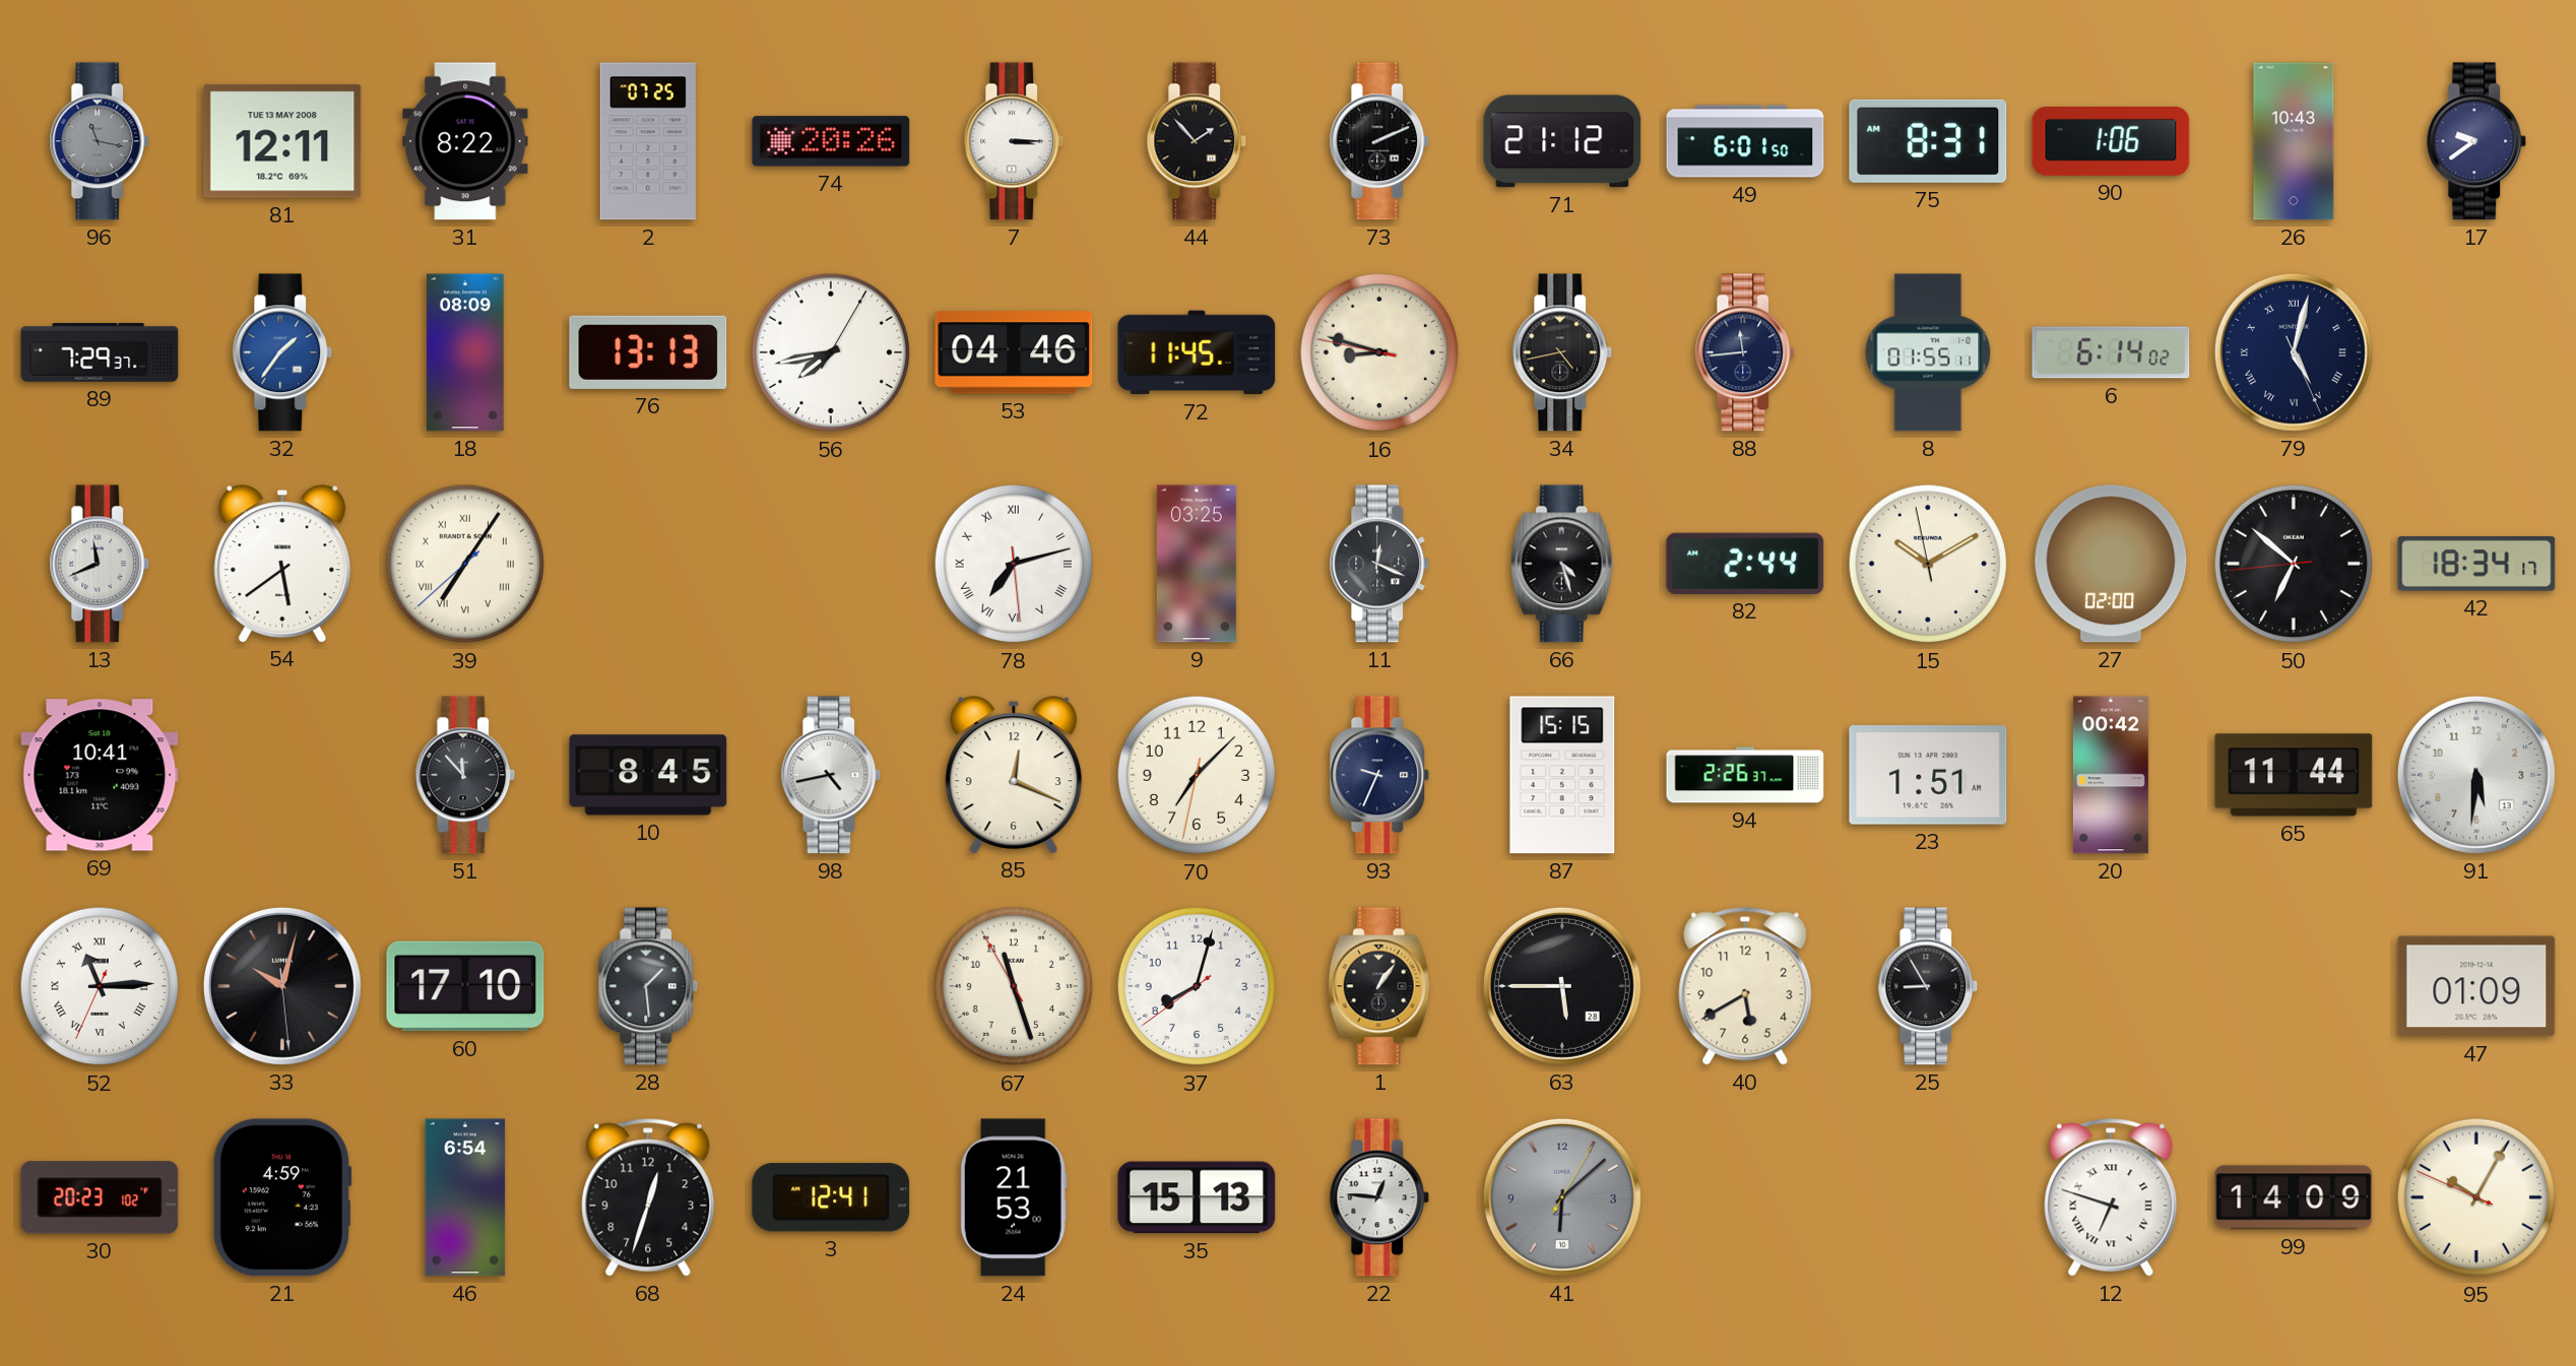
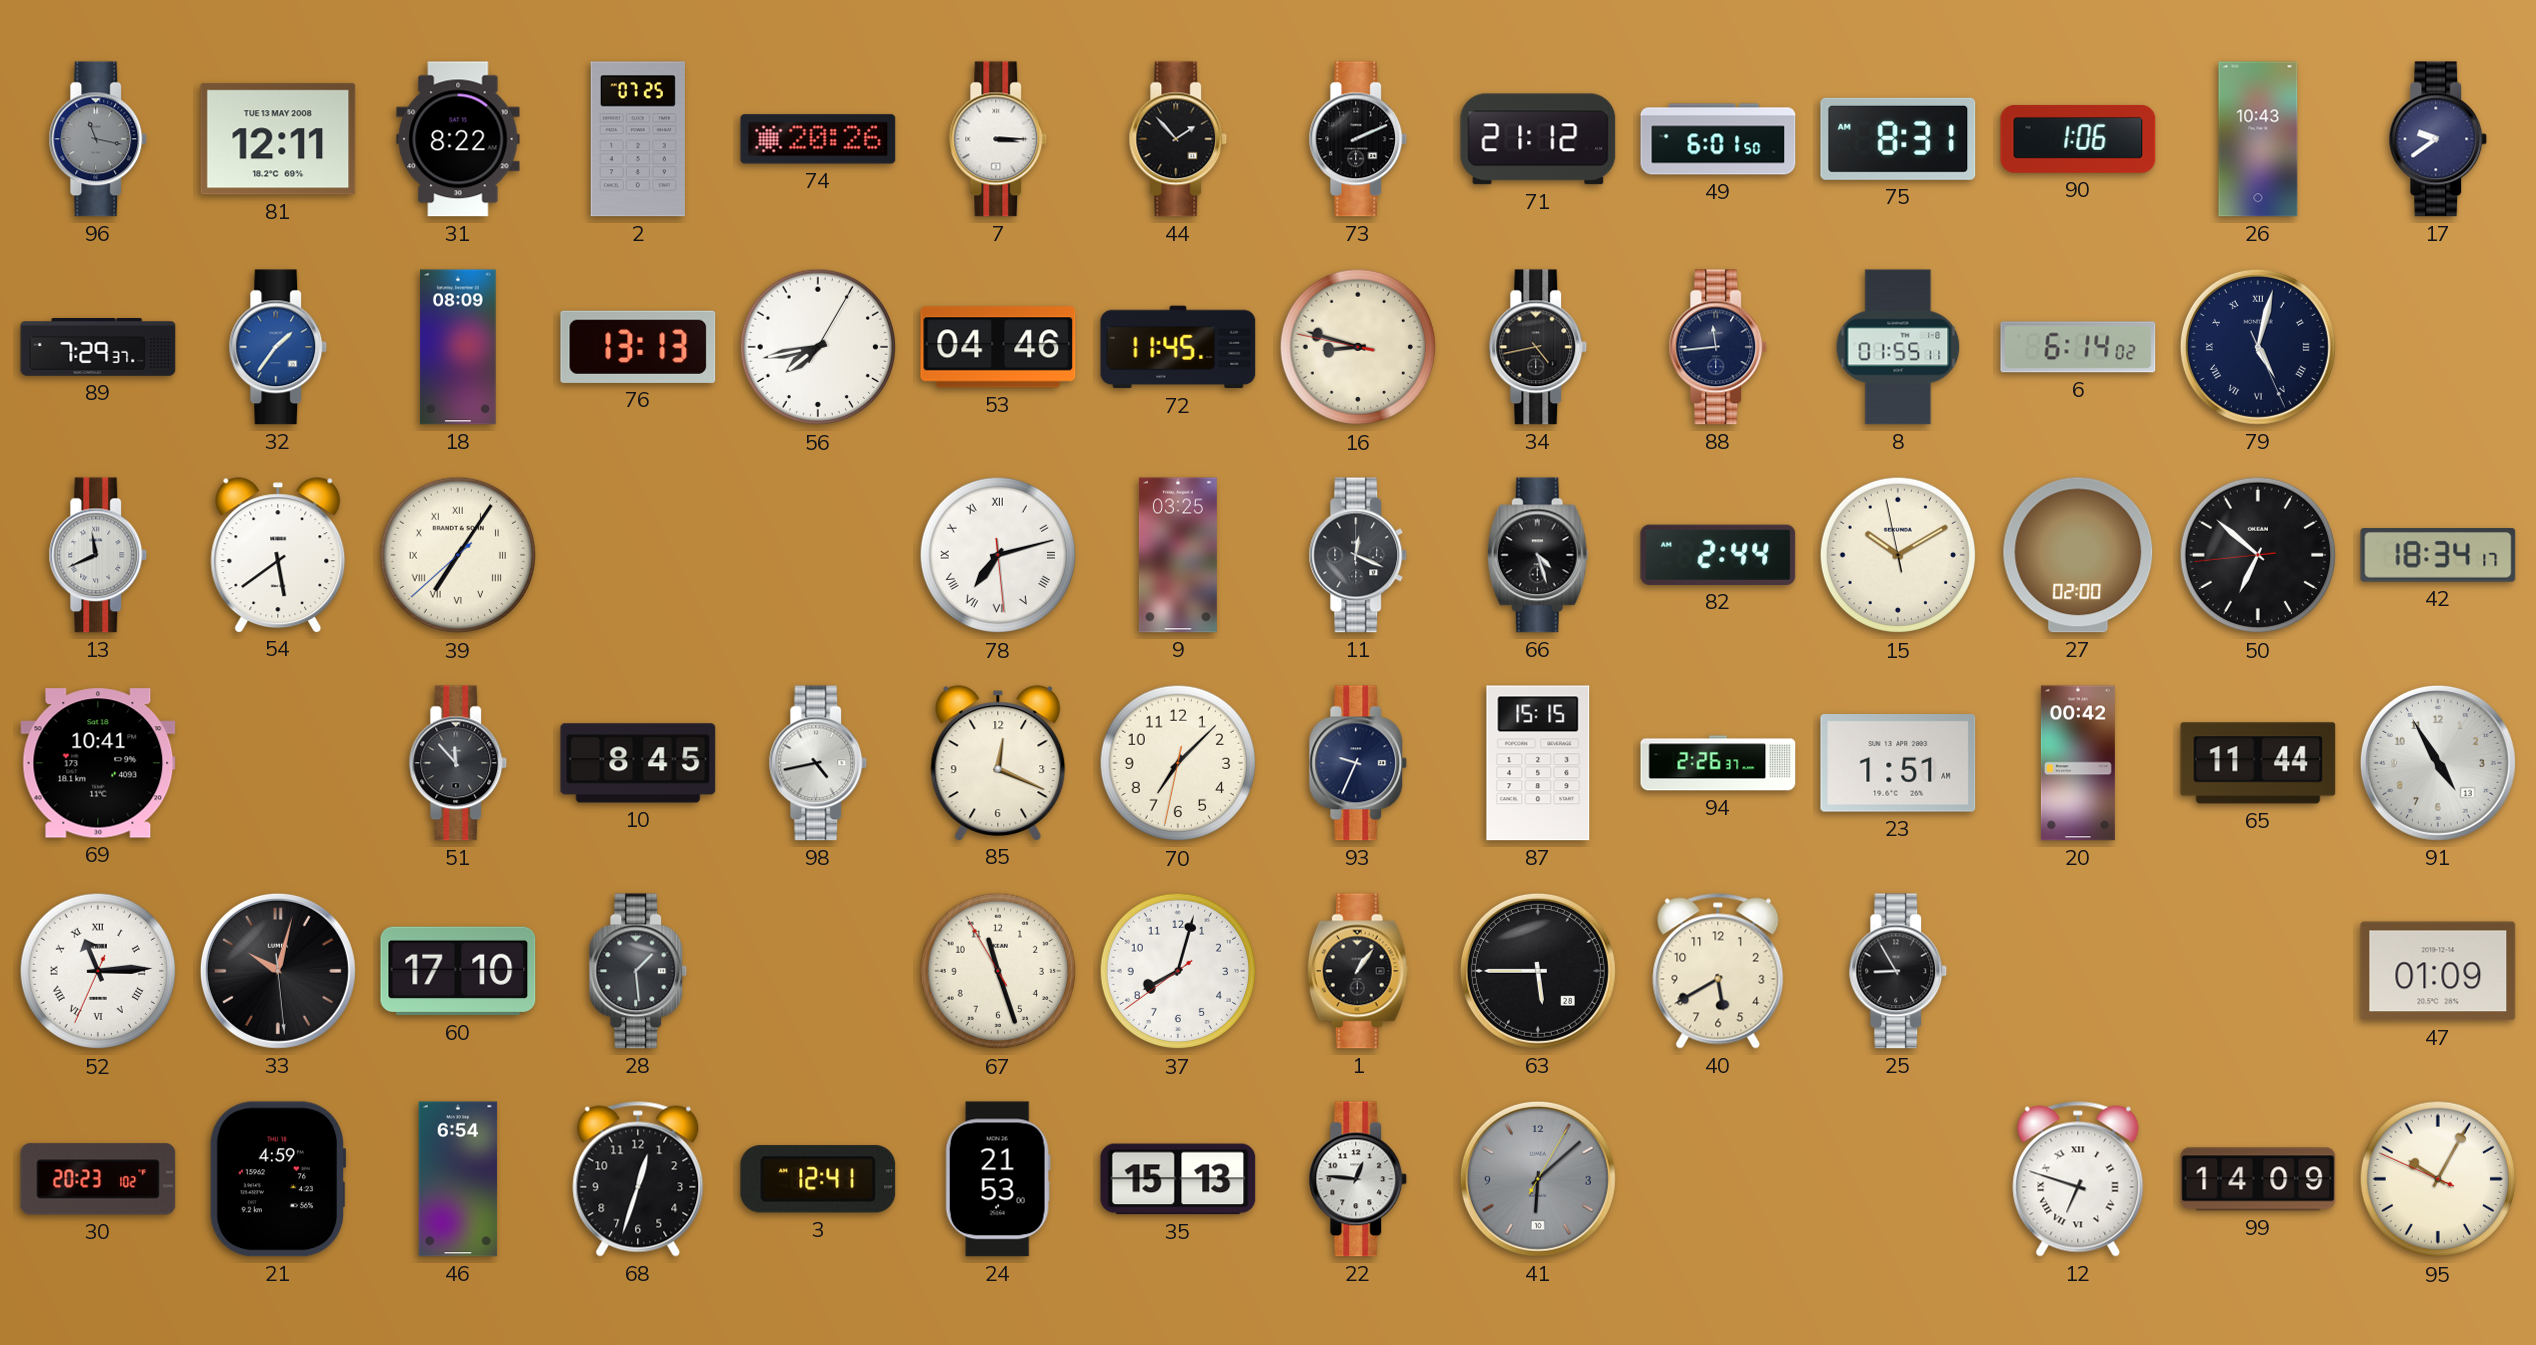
91: 5:31 -> 4:55
